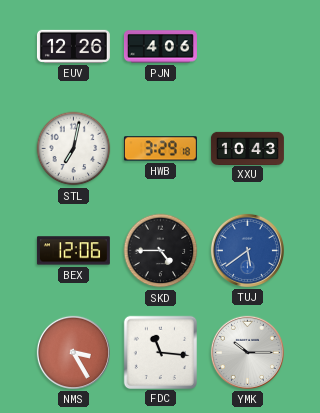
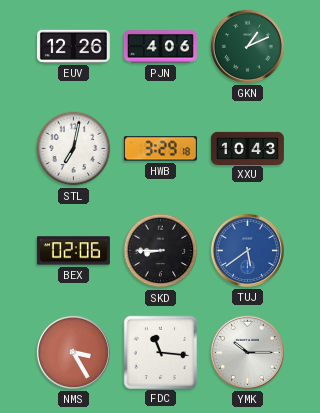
GKN: none -> 1:11
BEX: 12:06 -> 02:06
SKD: 4:45 -> 8:45
